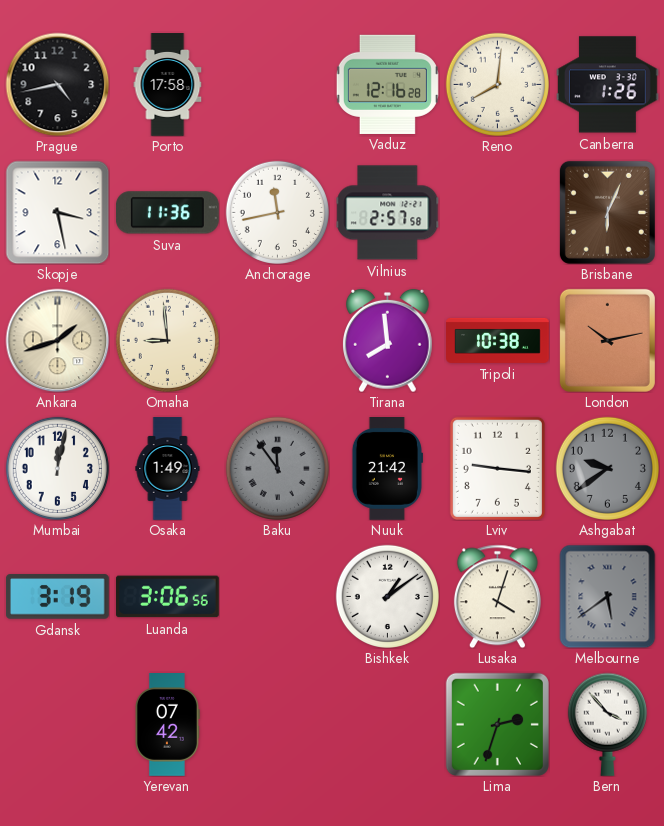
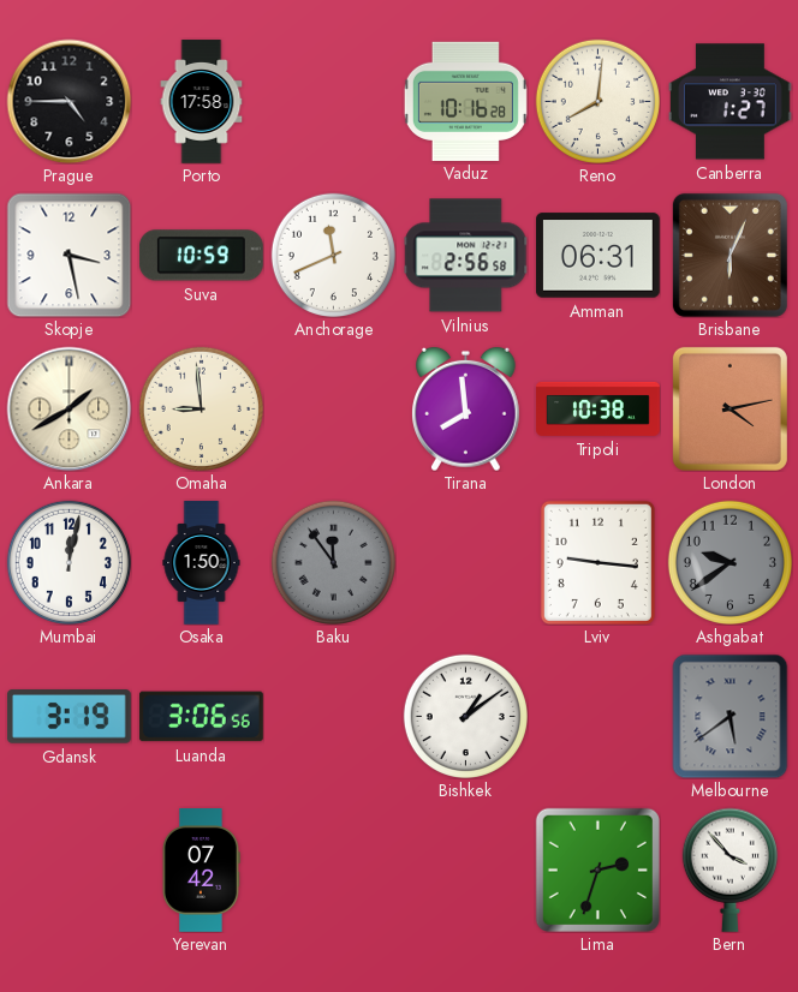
Prague: 4:43 -> 4:45
Vaduz: 12:16 -> 10:16
Canberra: 1:26 -> 1:27
Suva: 11:36 -> 10:59
Anchorage: 11:43 -> 11:41
Vilnius: 2:57 -> 2:56
Amman: none -> 06:31
Ankara: 1:42 -> 1:40
London: 10:13 -> 4:13
Osaka: 1:49 -> 1:50
Nuuk: 21:42 -> none
Lusaka: 4:03 -> none
